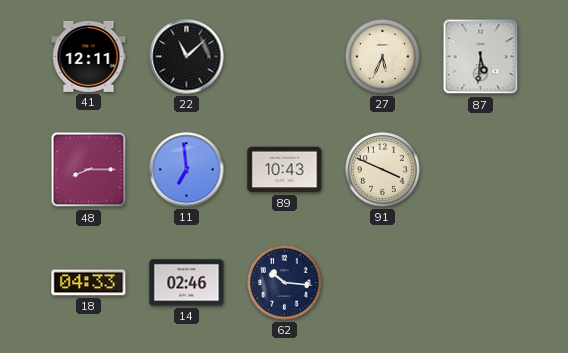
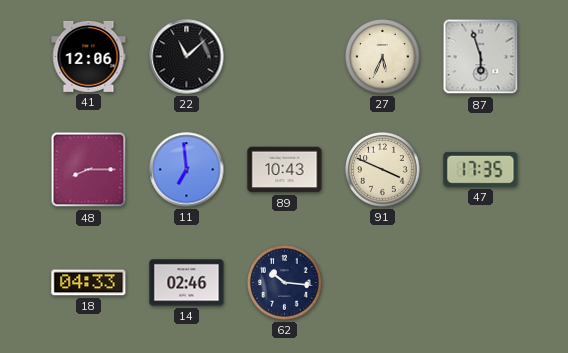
41: 12:11 -> 12:06
87: 5:31 -> 5:57
47: none -> 17:35
